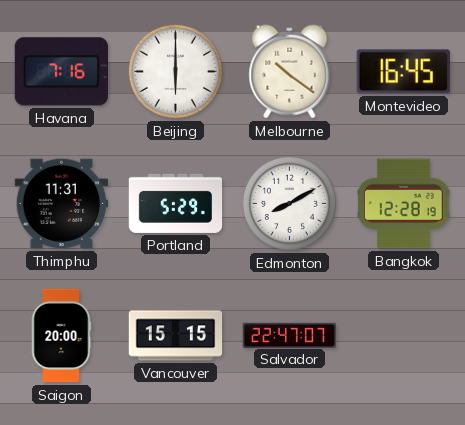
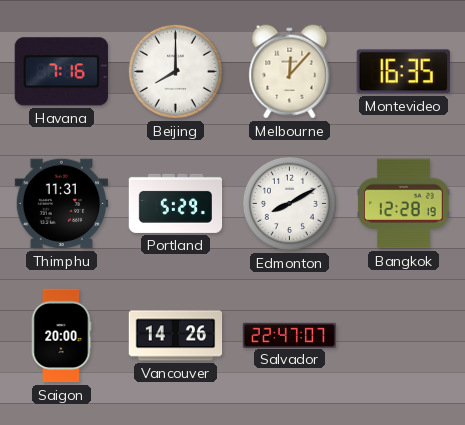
Beijing: 6:00 -> 8:00
Melbourne: 10:21 -> 12:07
Montevideo: 16:45 -> 16:35
Vancouver: 15:15 -> 14:26
